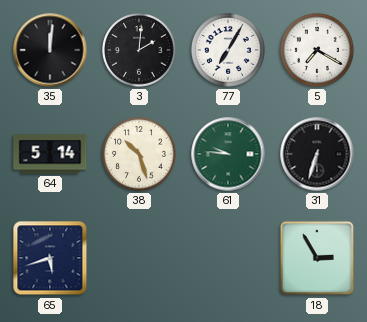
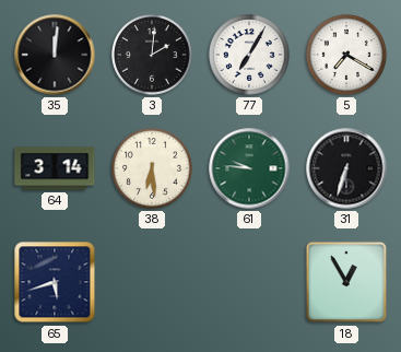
64: 5:14 -> 3:14
38: 10:27 -> 6:29
18: 2:55 -> 12:55
